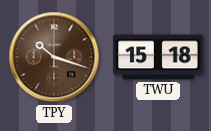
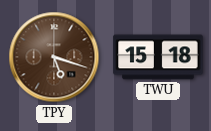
TPY: 10:18 -> 5:18
